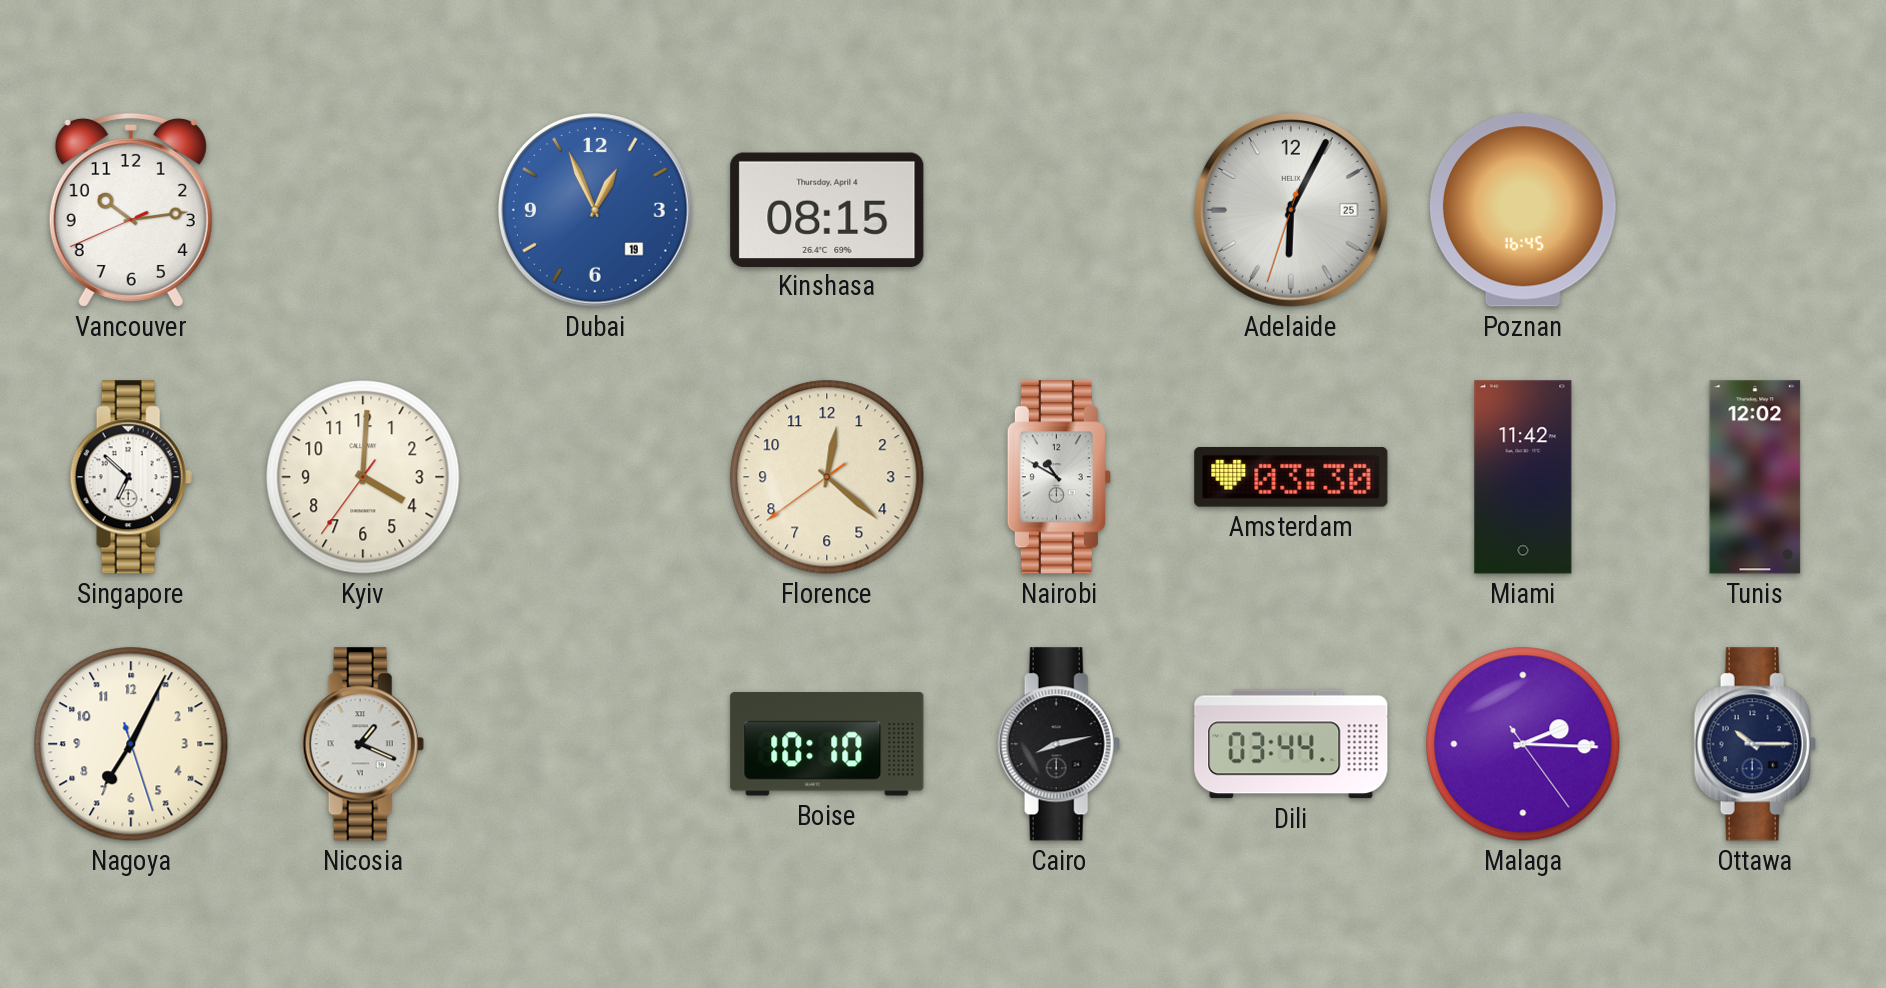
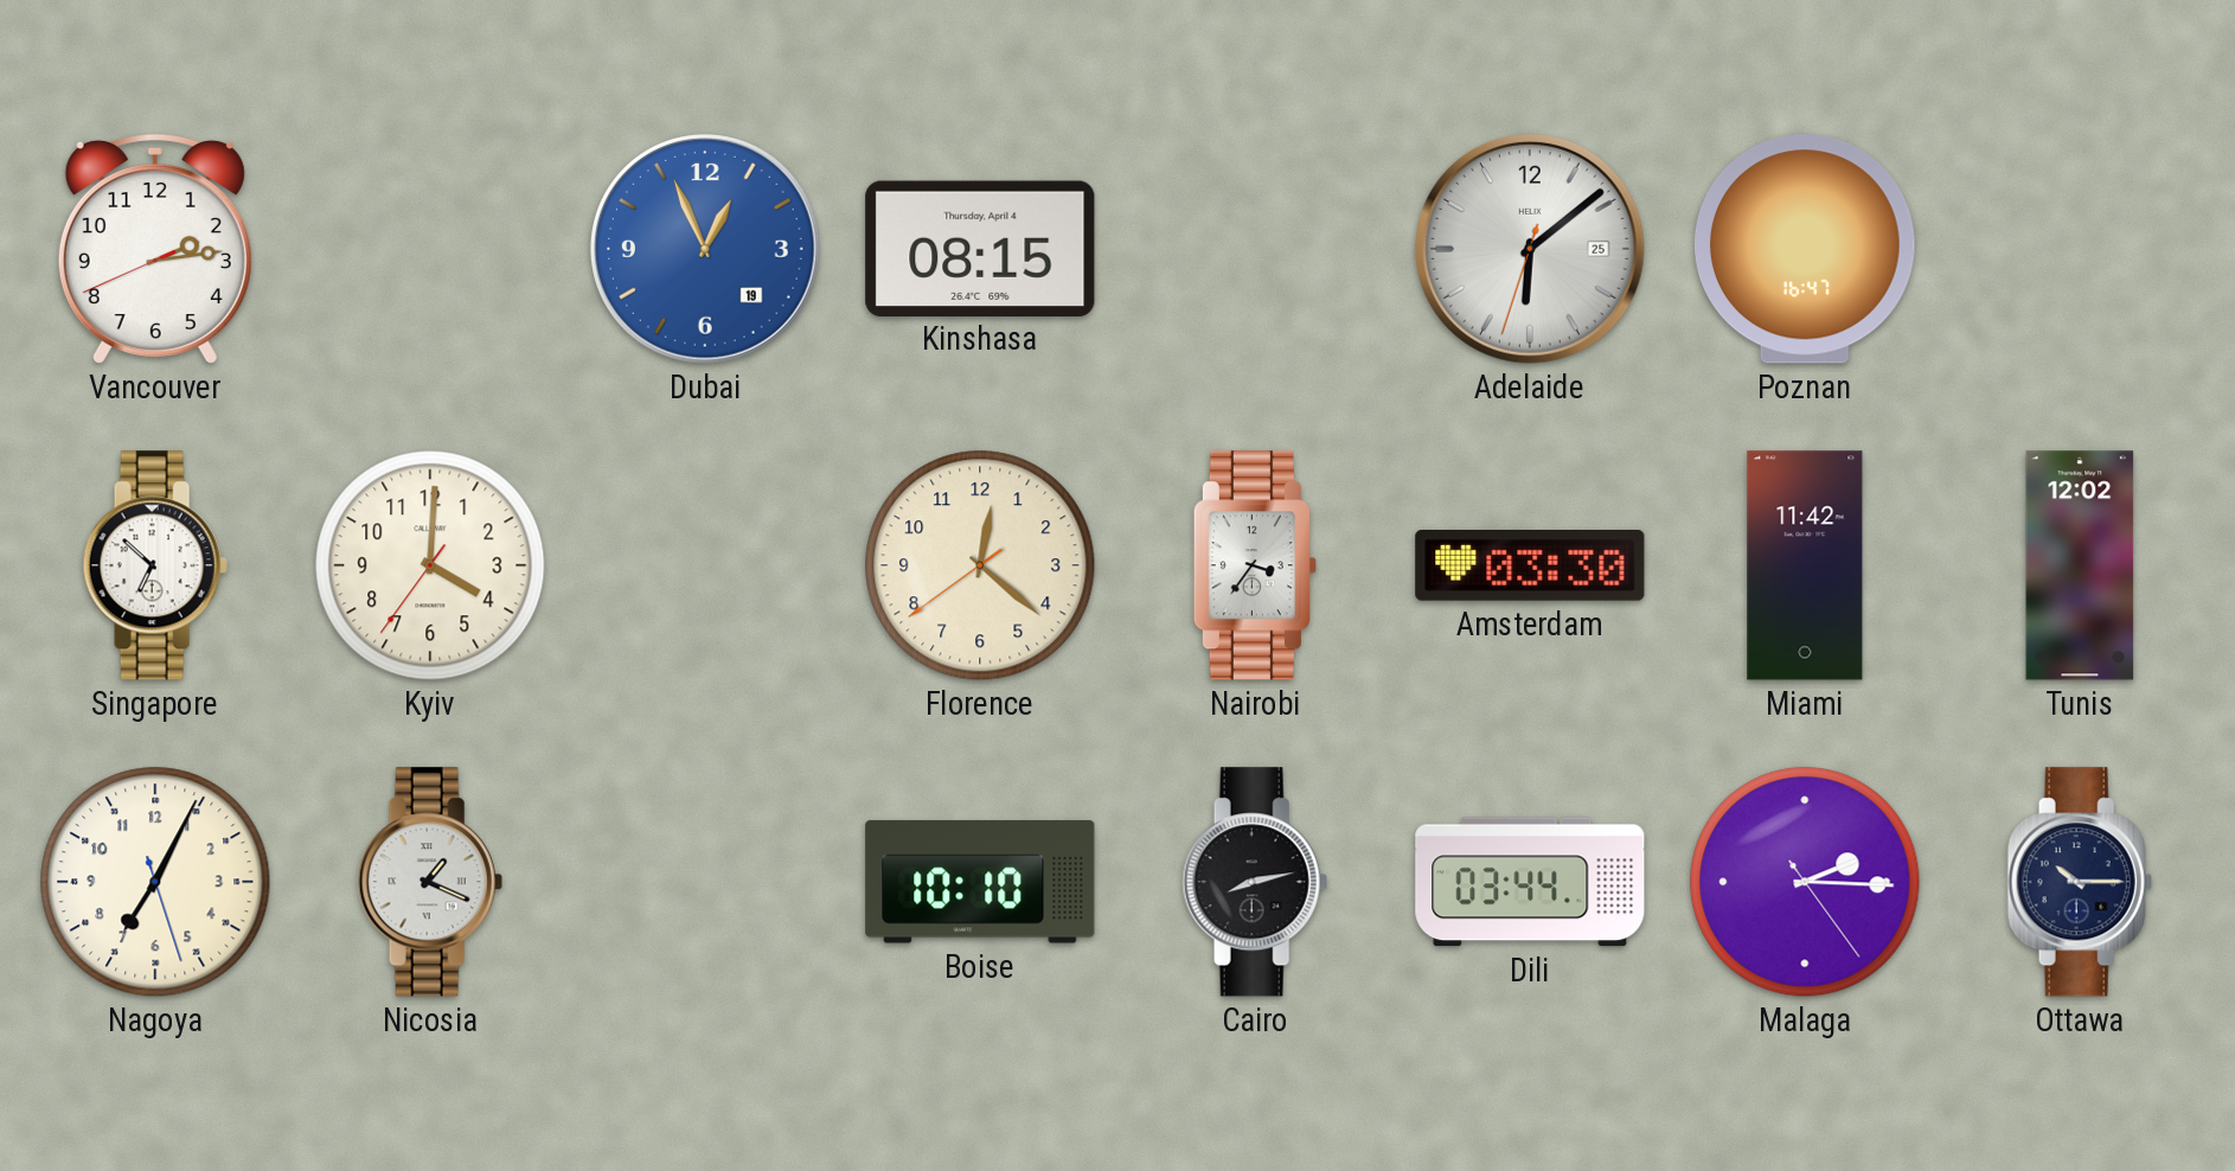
Vancouver: 10:13 -> 2:13
Adelaide: 6:04 -> 6:08
Poznan: 16:45 -> 16:47
Nairobi: 10:50 -> 3:36
